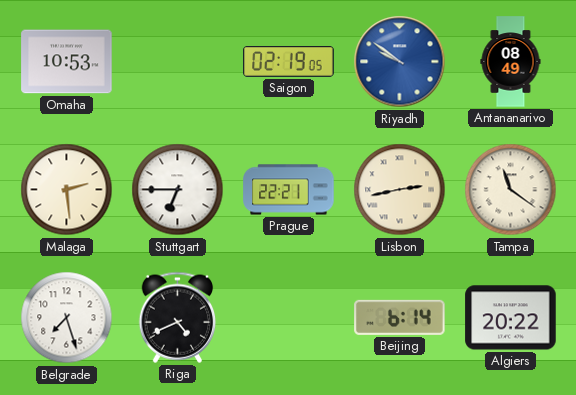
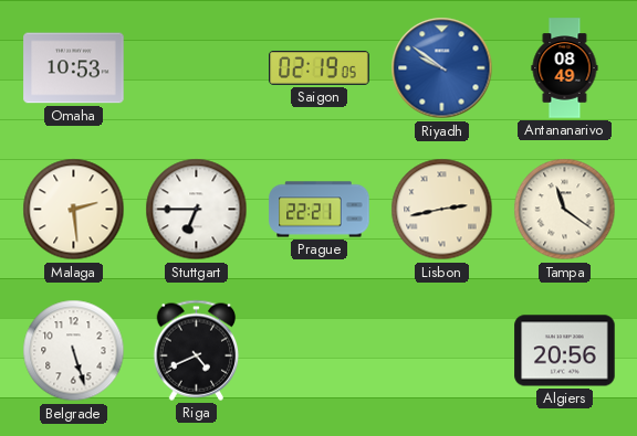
Belgrade: 7:27 -> 5:27
Beijing: 6:14 -> none
Algiers: 20:22 -> 20:56
